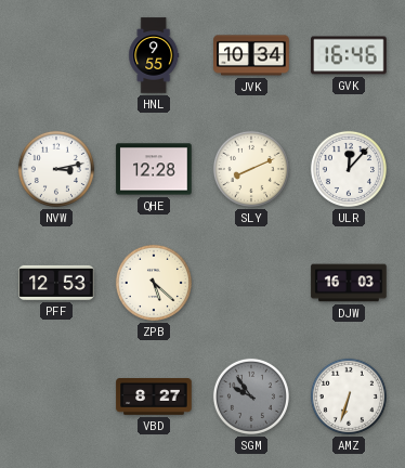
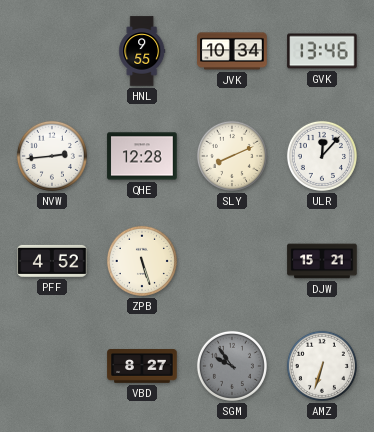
GVK: 16:46 -> 13:46
NVW: 3:13 -> 2:44
PFF: 12:53 -> 4:52
ZPB: 5:22 -> 5:27
DJW: 16:03 -> 15:21
